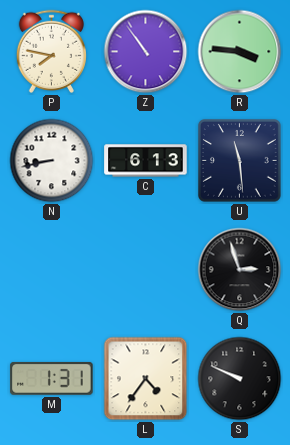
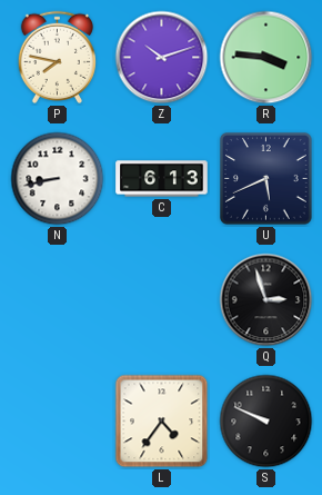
Z: 10:54 -> 10:12
U: 11:29 -> 5:41
M: 1:31 -> none
